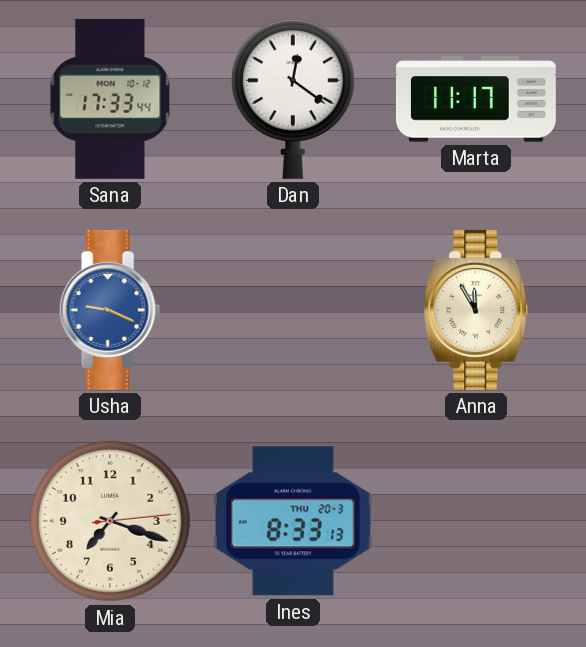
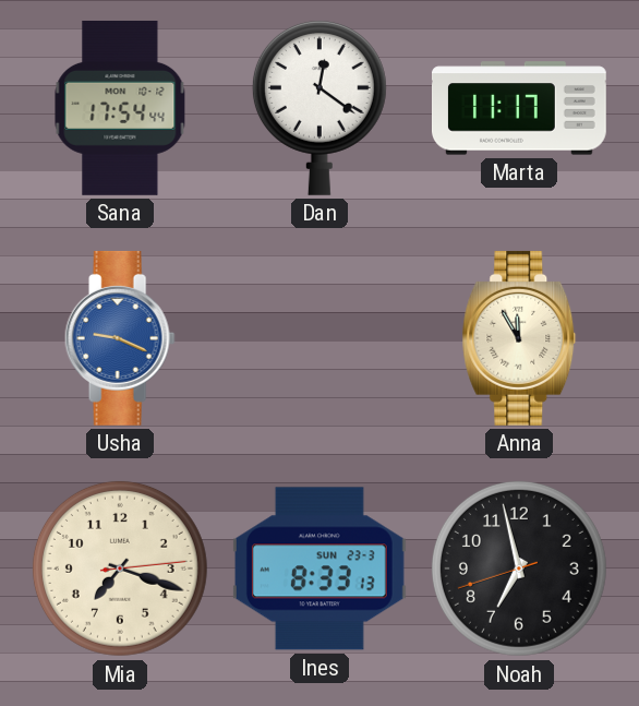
Sana: 17:33 -> 17:54
Ines date: THU 20-3 -> SUN 23-3
Noah: none -> 6:57
